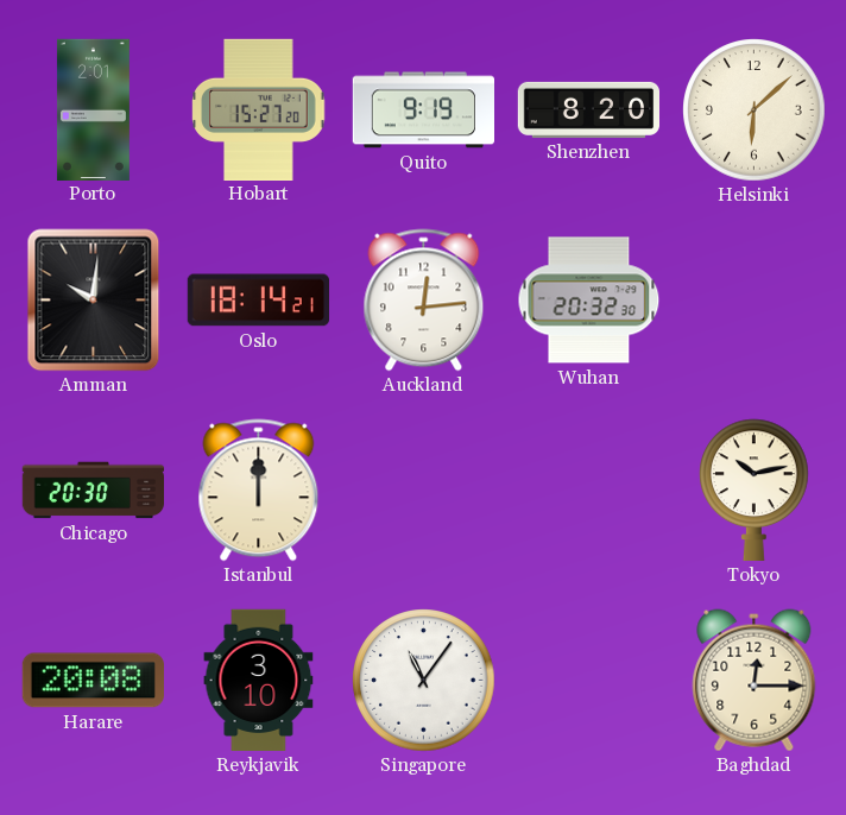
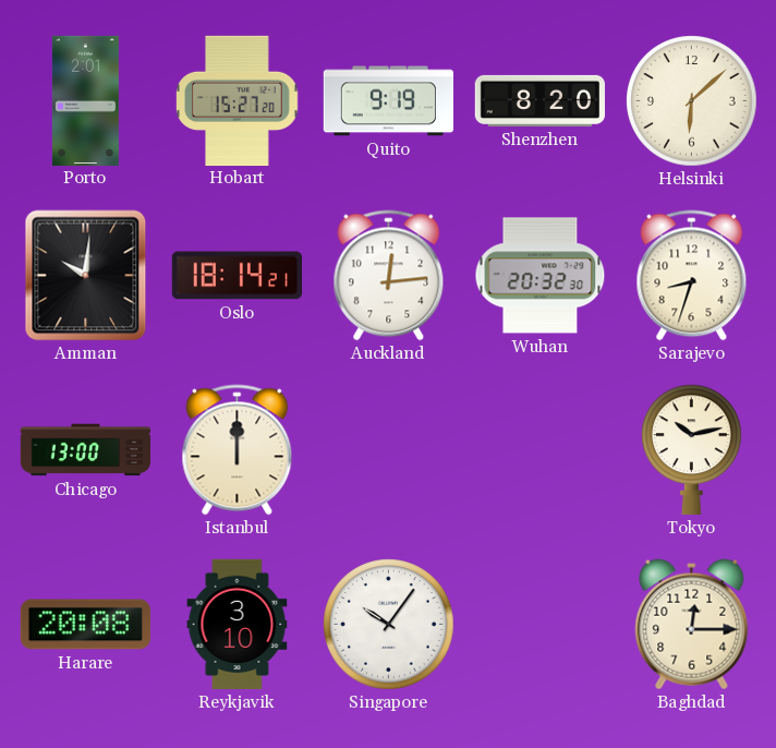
Sarajevo: none -> 8:33
Chicago: 20:30 -> 13:00
Singapore: 11:06 -> 10:06
